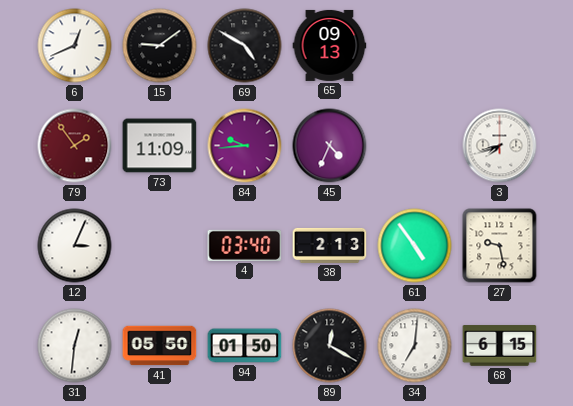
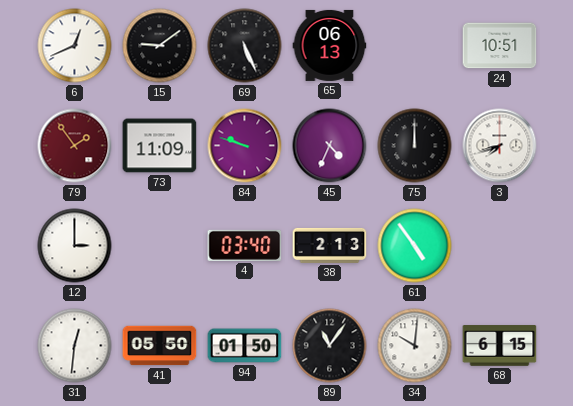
69: 4:50 -> 5:26
65: 09:13 -> 06:13
24: none -> 10:51
84: 9:44 -> 9:48
75: none -> 12:00
12: 3:04 -> 3:00
27: 9:28 -> none
89: 12:20 -> 11:06
34: 7:01 -> 10:01
